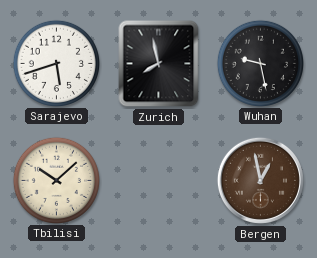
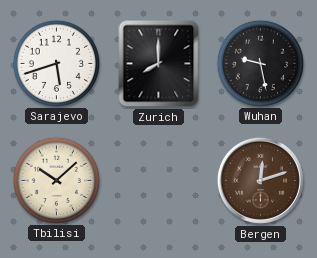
Zurich: 7:58 -> 8:00
Bergen: 12:58 -> 12:12
